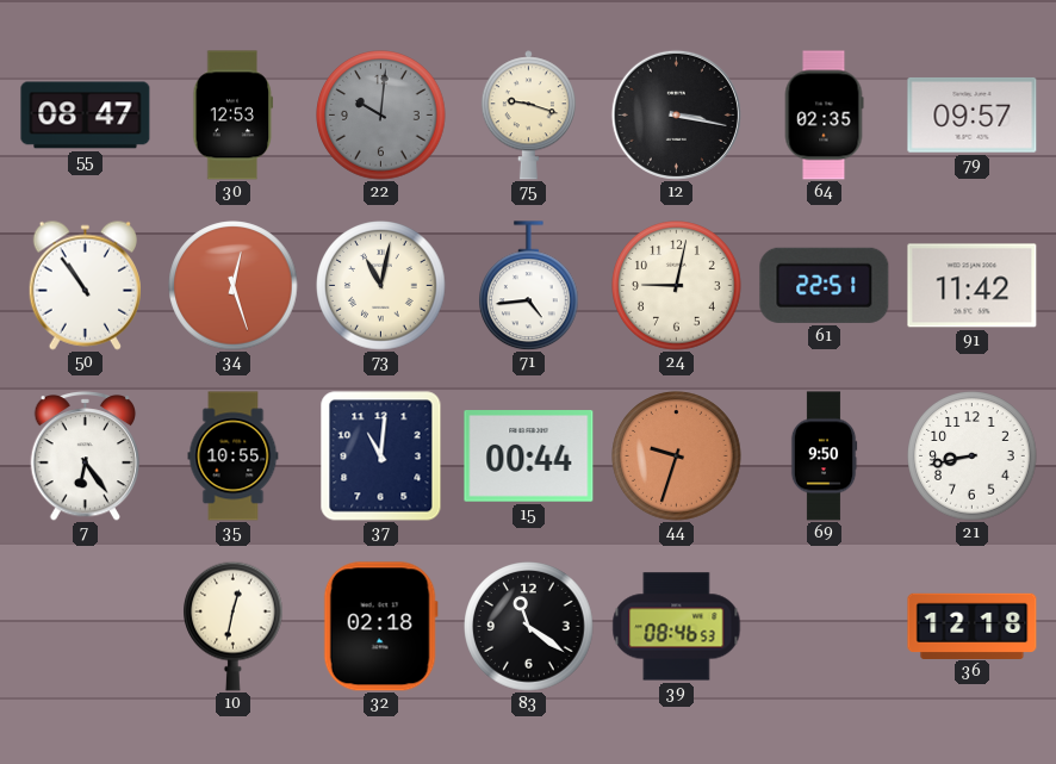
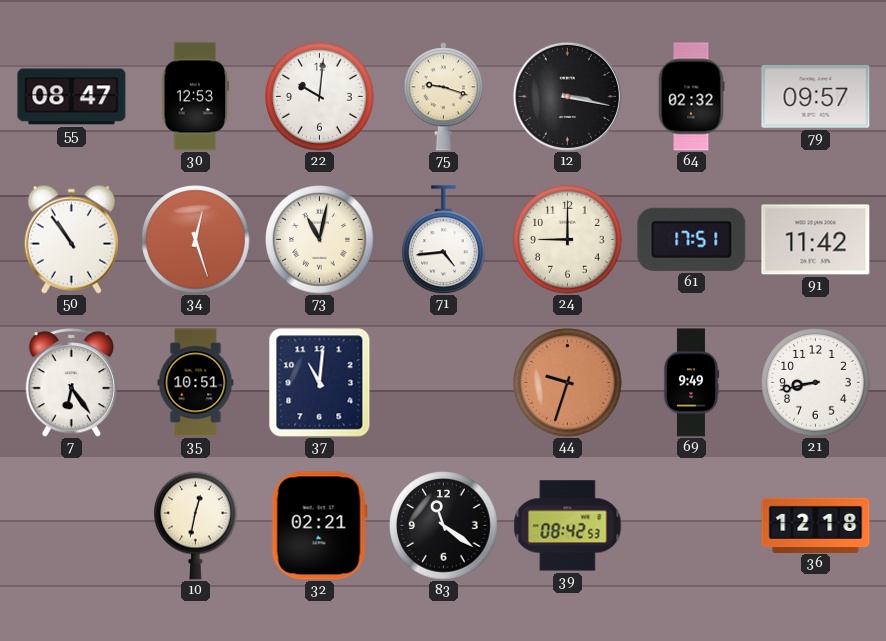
22 dial: grey -> white
64: 02:35 -> 02:32
24: 9:02 -> 9:00
61: 22:51 -> 17:51
35: 10:55 -> 10:51
15: 00:44 -> none
69: 9:50 -> 9:49
32: 02:18 -> 02:21
39: 08:46 -> 08:42
